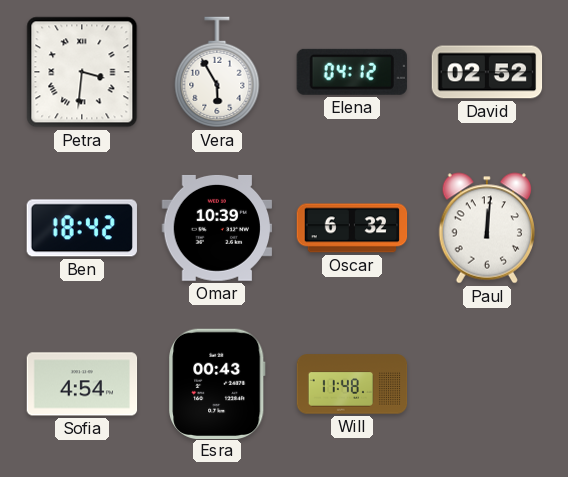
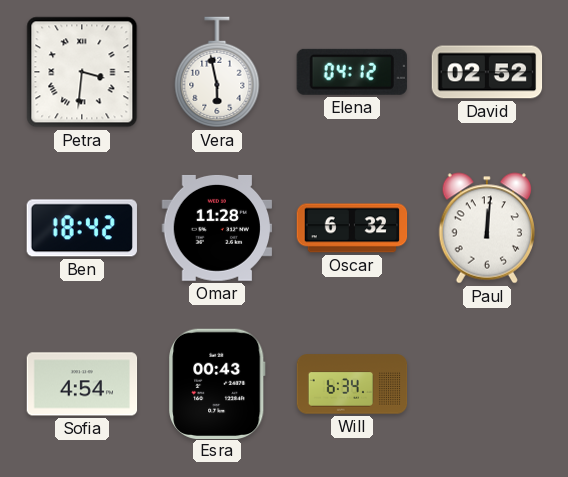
Vera: 5:55 -> 5:58
Omar: 10:39 -> 11:28
Will: 11:48 -> 6:34
